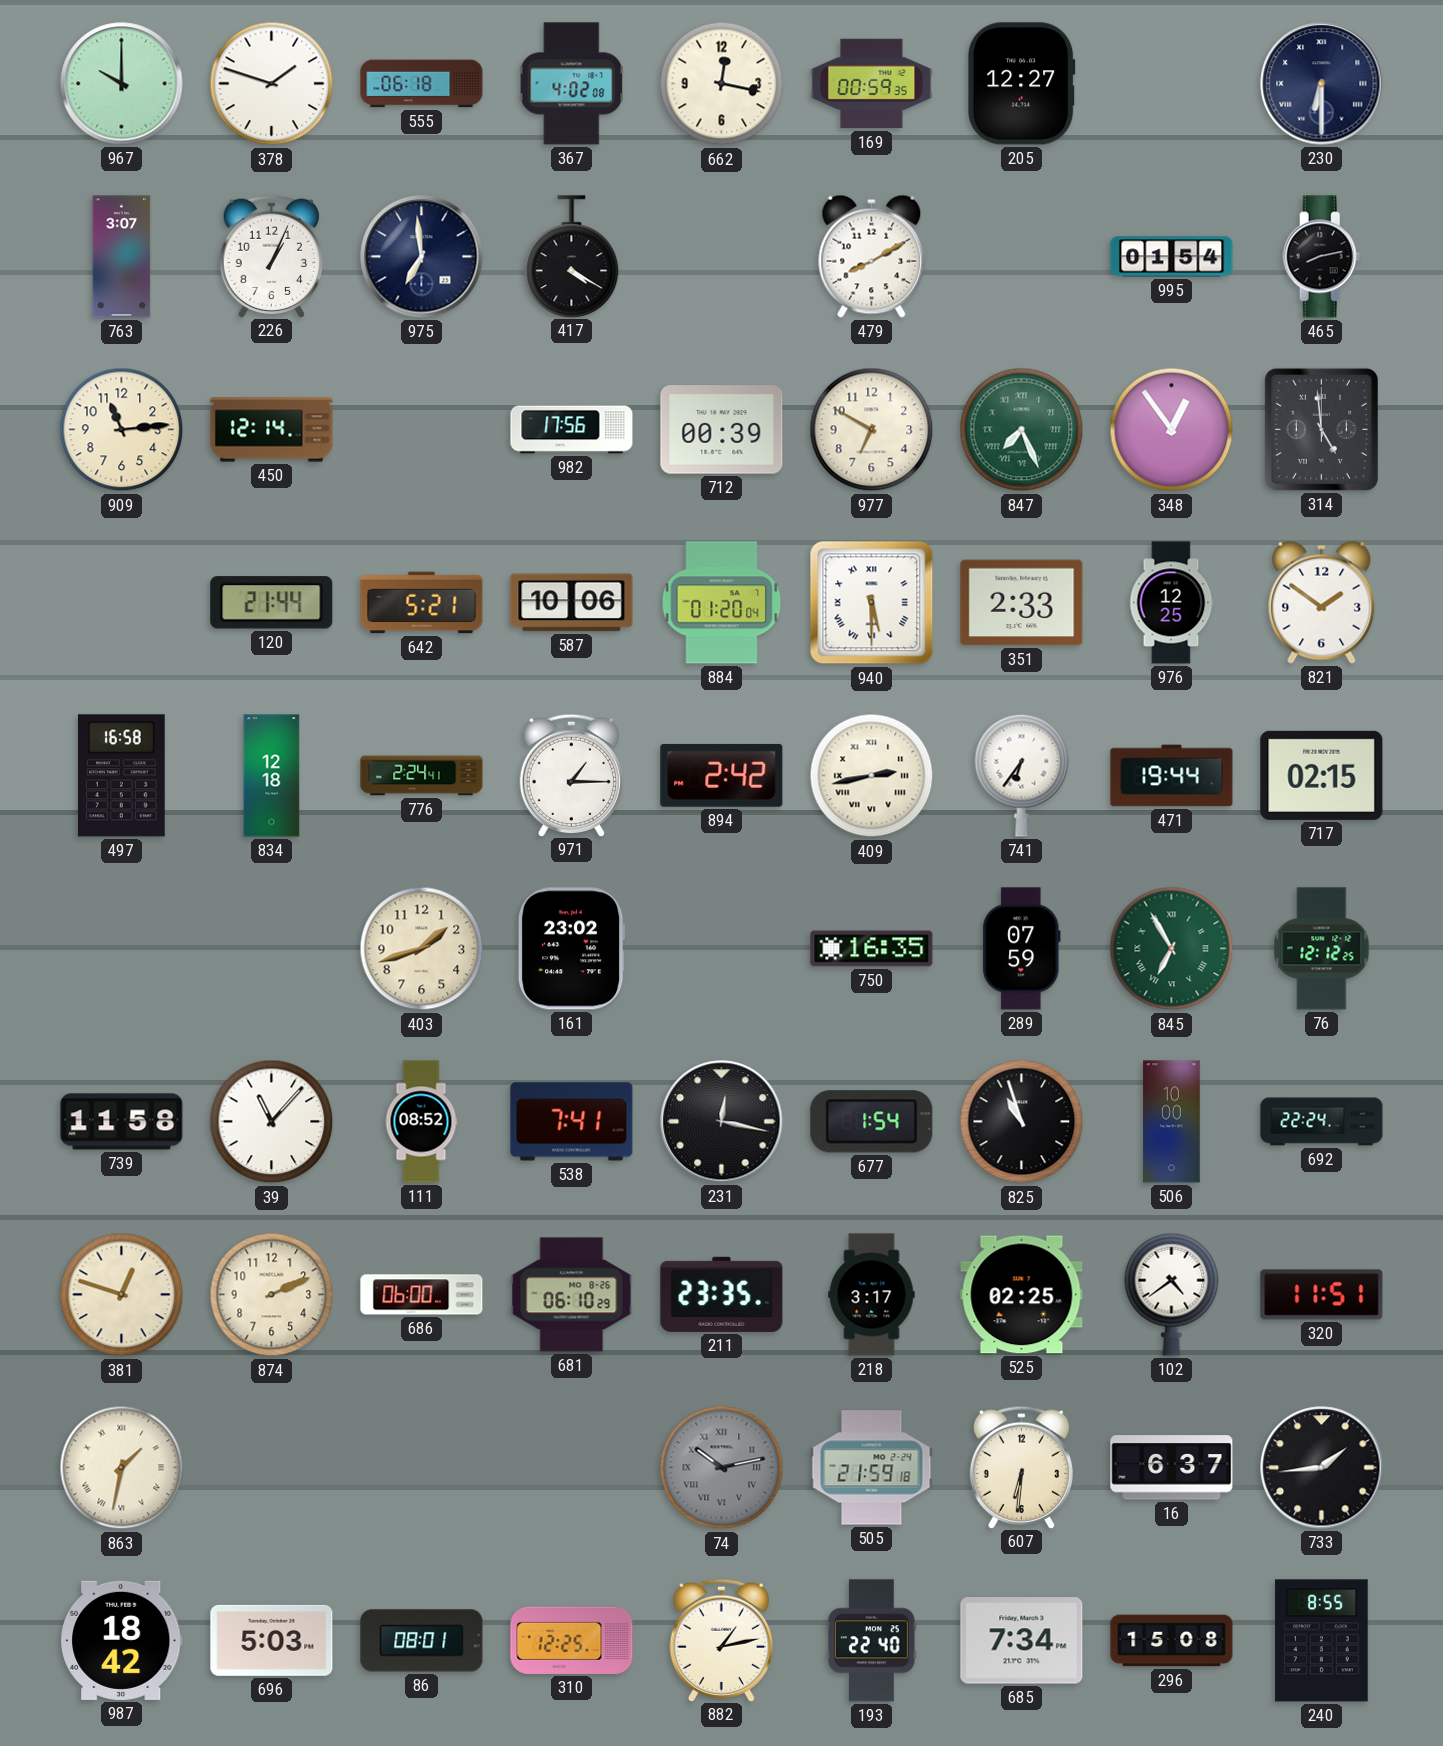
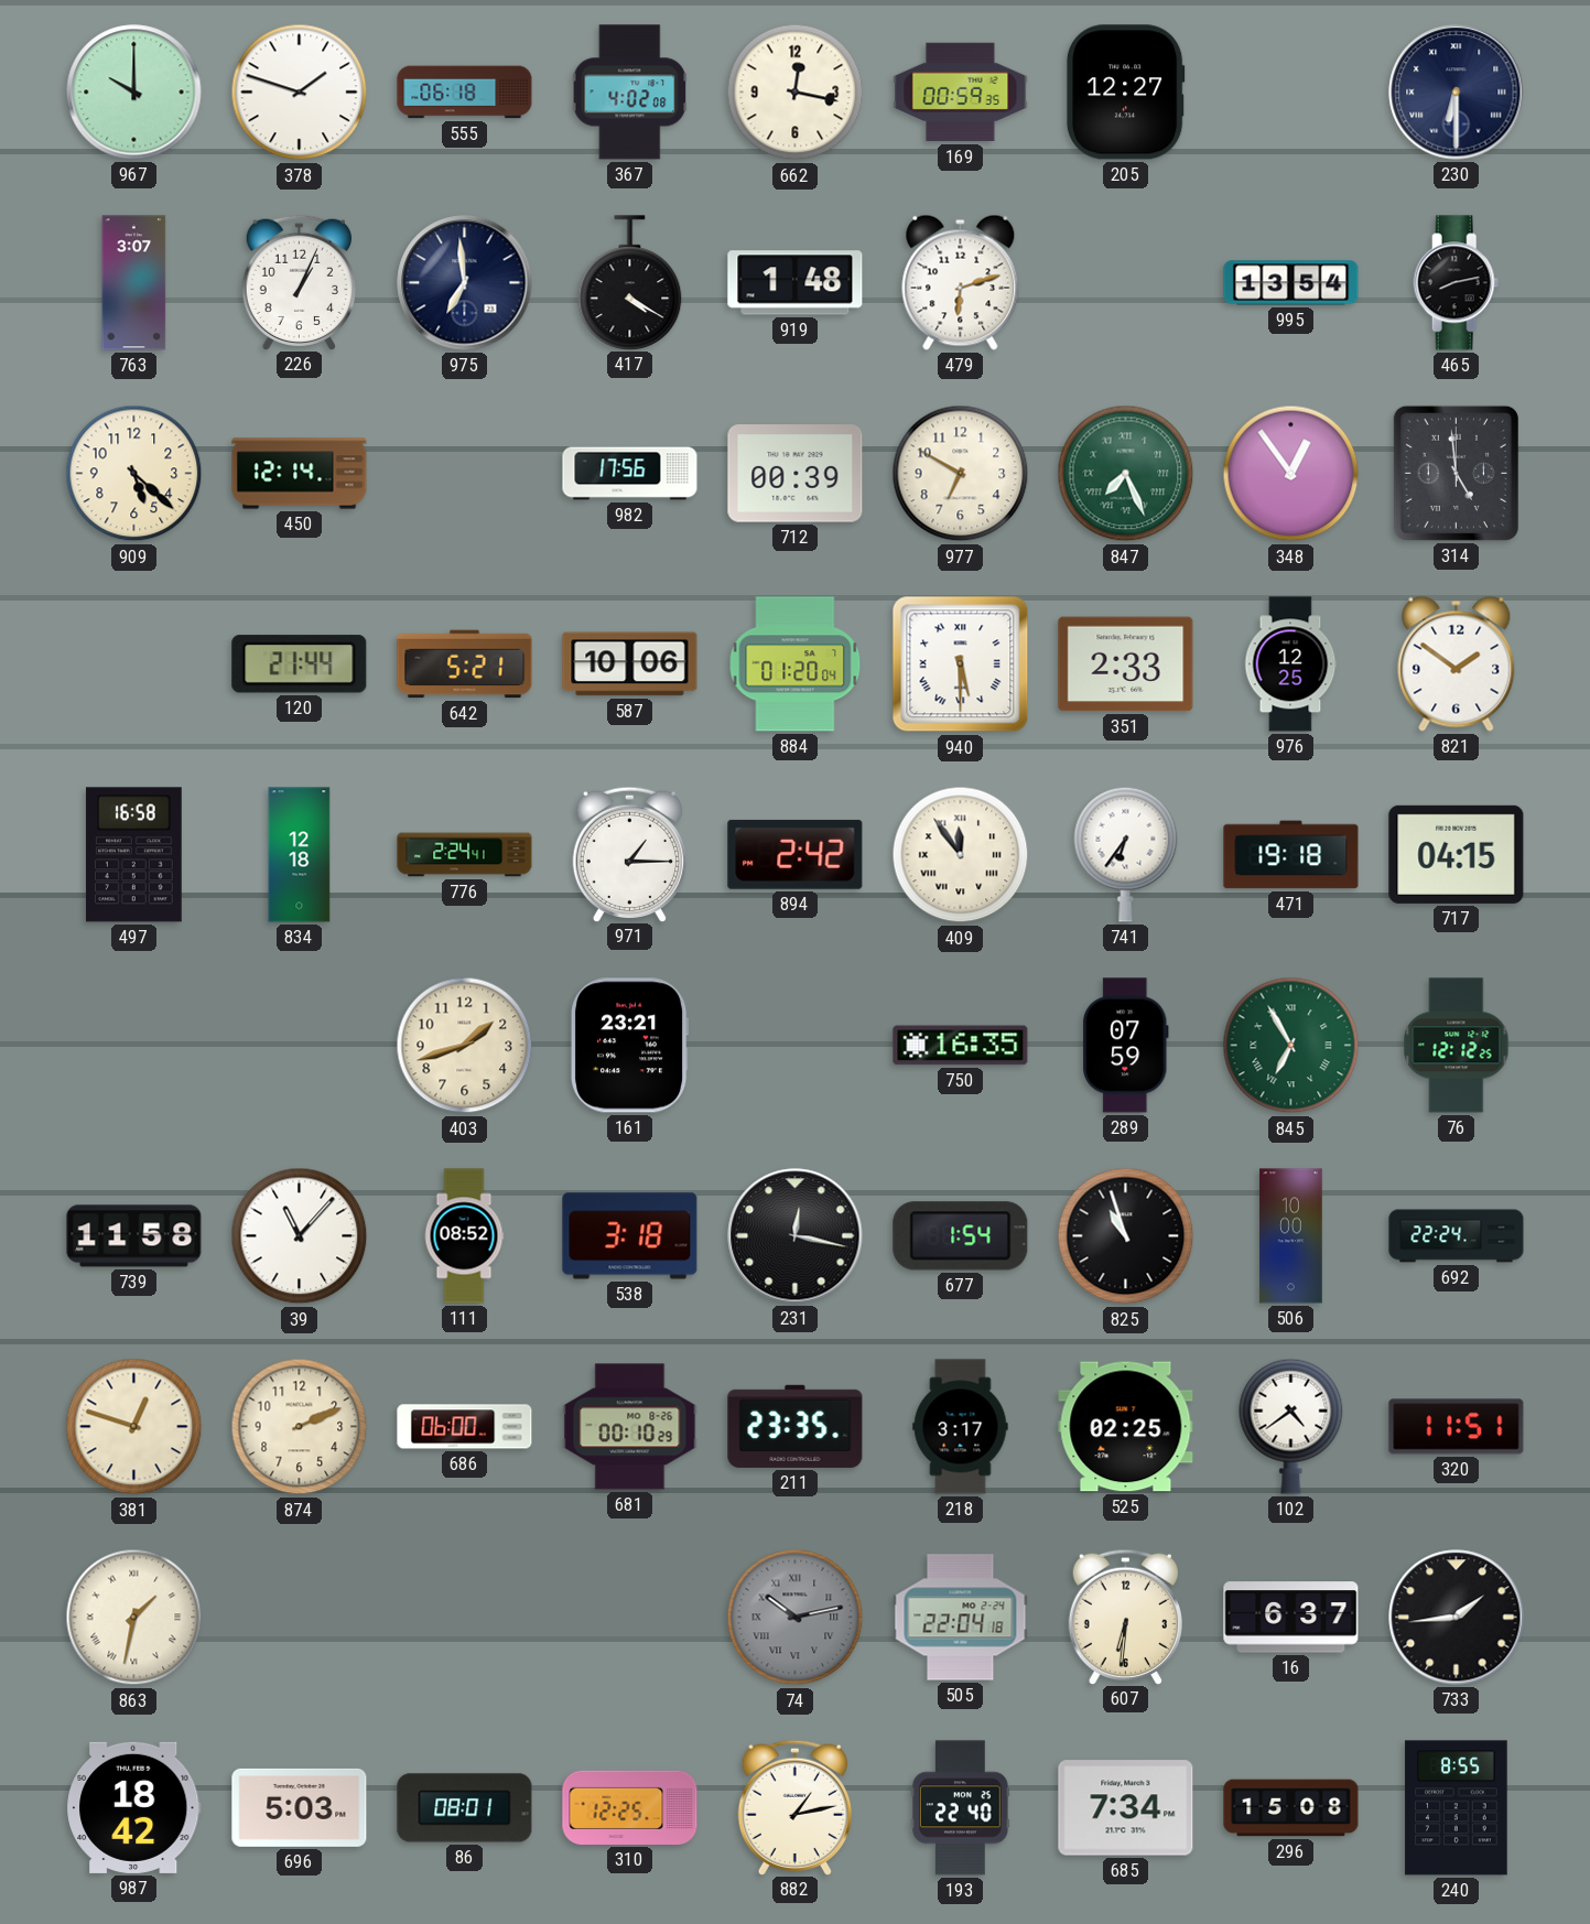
919: none -> 1:48
479: 8:10 -> 6:12
995: 01:54 -> 13:54
909: 11:14 -> 5:22
409: 2:43 -> 11:54
471: 19:44 -> 19:18
717: 02:15 -> 04:15
161: 23:02 -> 23:21
538: 7:41 -> 3:18
681: 06:10 -> 00:10
505: 21:59 -> 22:04
